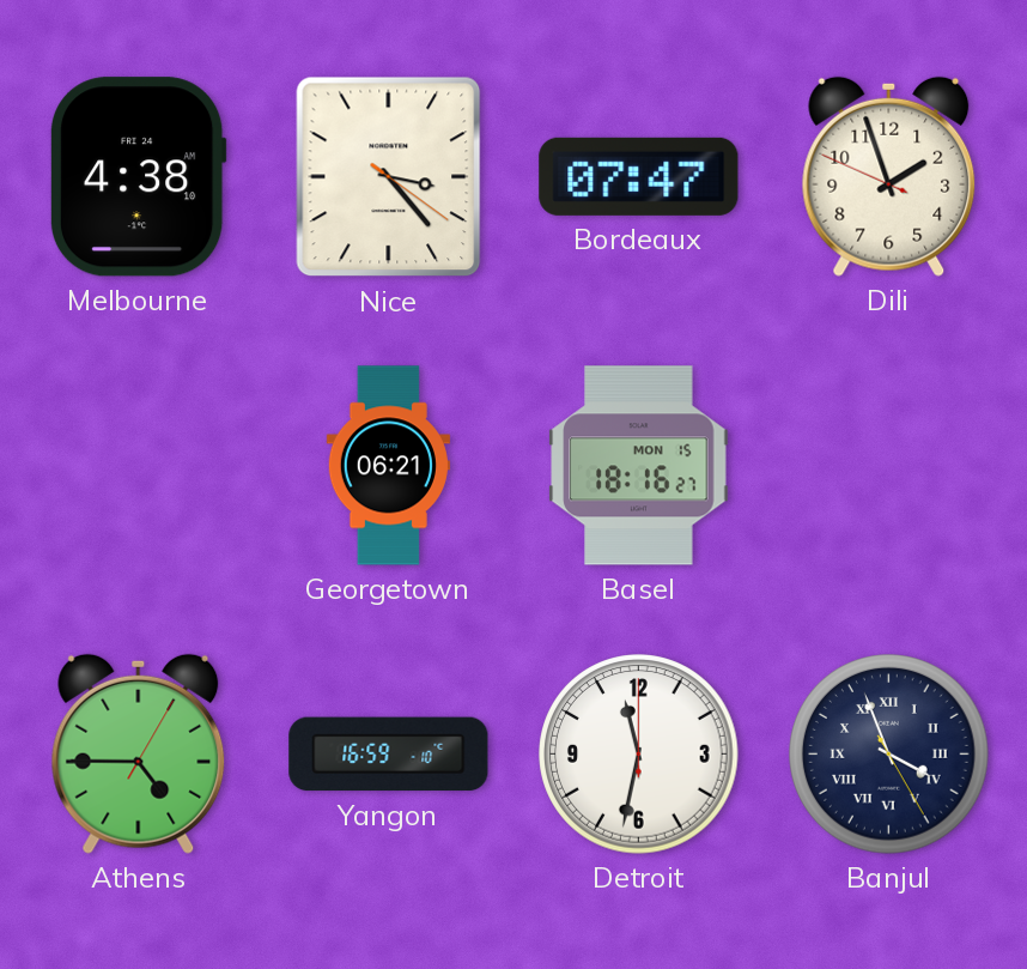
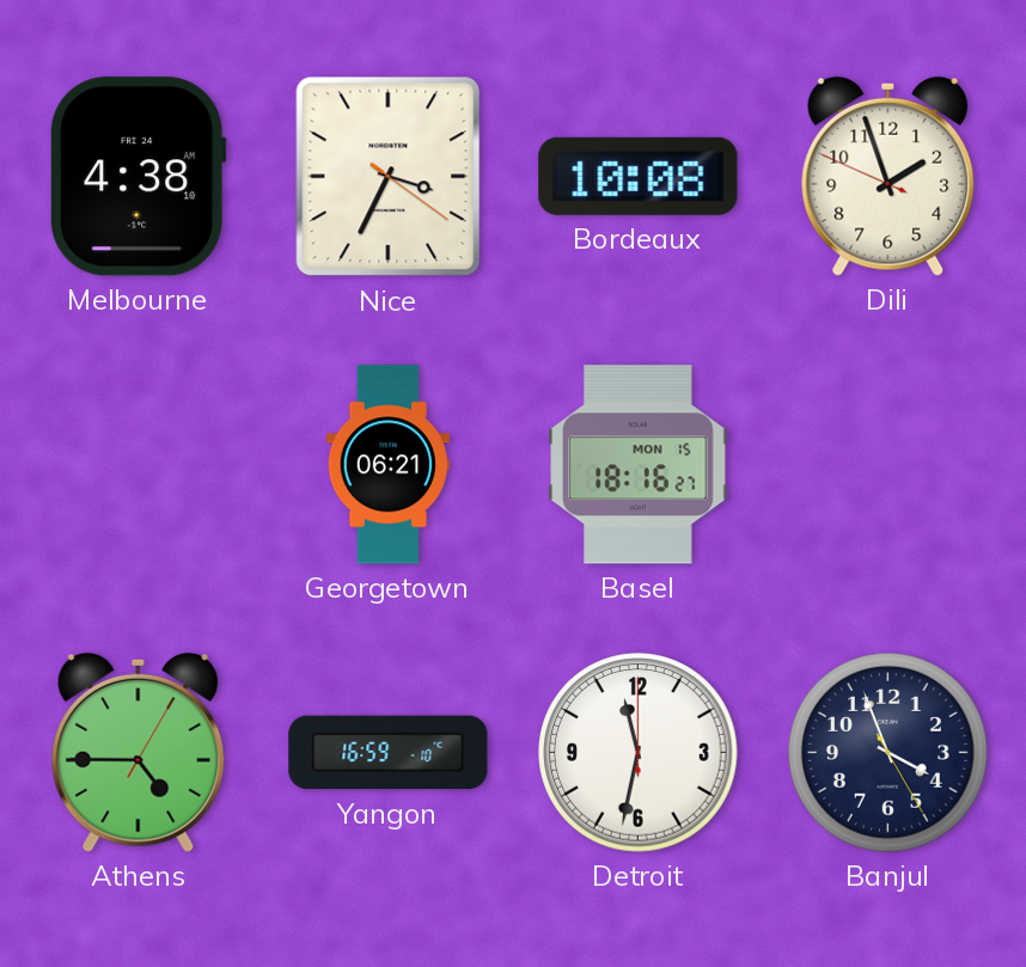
Nice: 3:23 -> 3:34
Bordeaux: 07:47 -> 10:08
Banjul numerals: Roman -> Arabic
